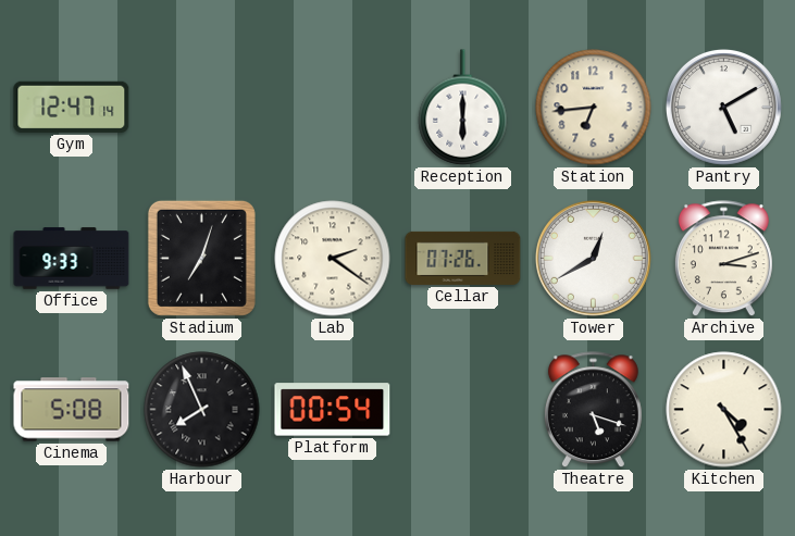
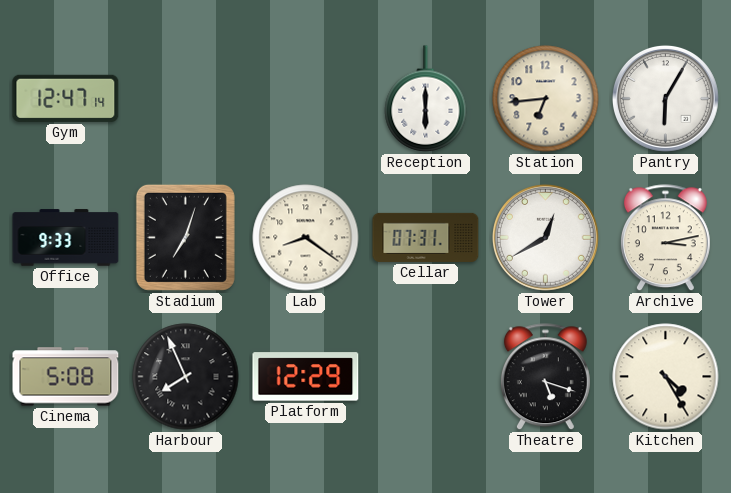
Pantry: 5:10 -> 6:05
Lab: 2:21 -> 8:21
Cellar: 07:26 -> 07:31
Archive: 3:12 -> 3:13
Platform: 00:54 -> 12:29
